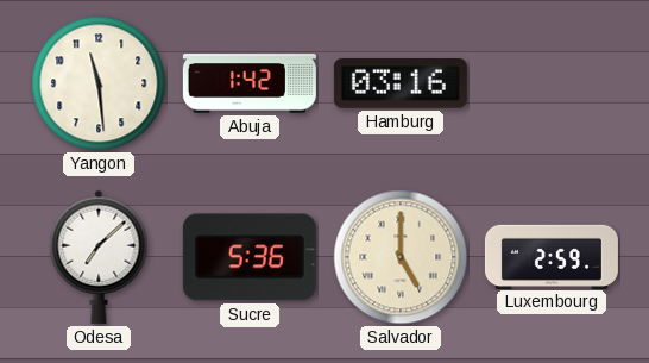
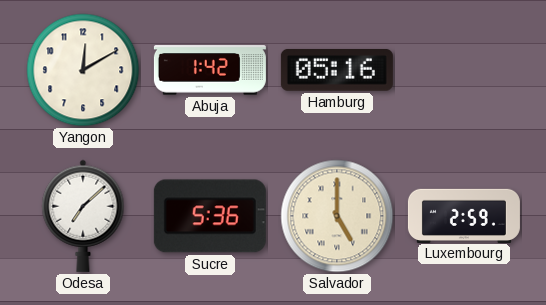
Yangon: 11:29 -> 12:10
Hamburg: 03:16 -> 05:16
